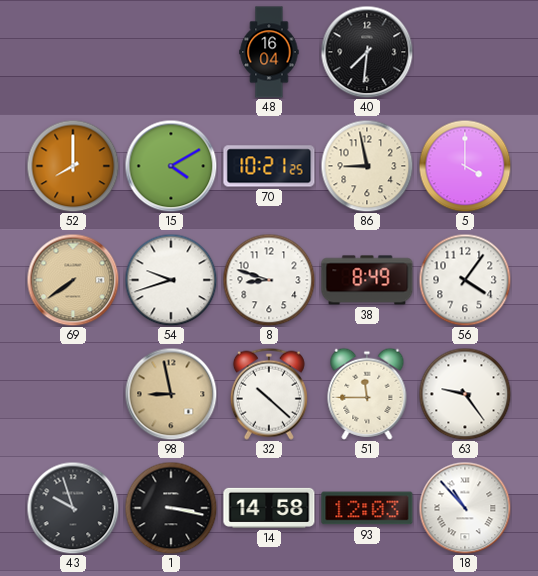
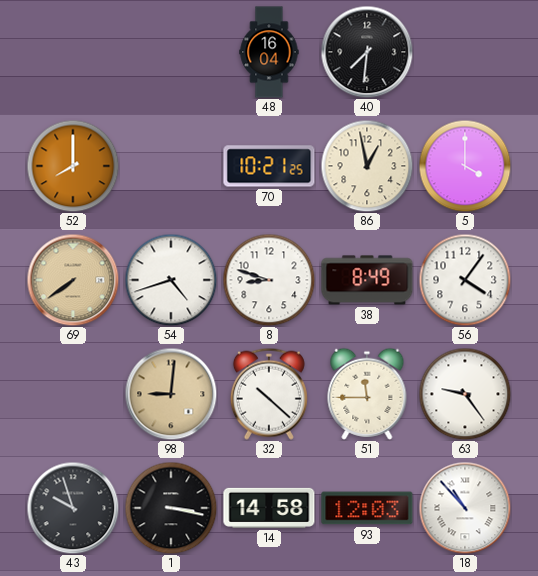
15: 4:10 -> none
86: 8:58 -> 12:58
54: 9:42 -> 4:42
98: 8:58 -> 9:01
